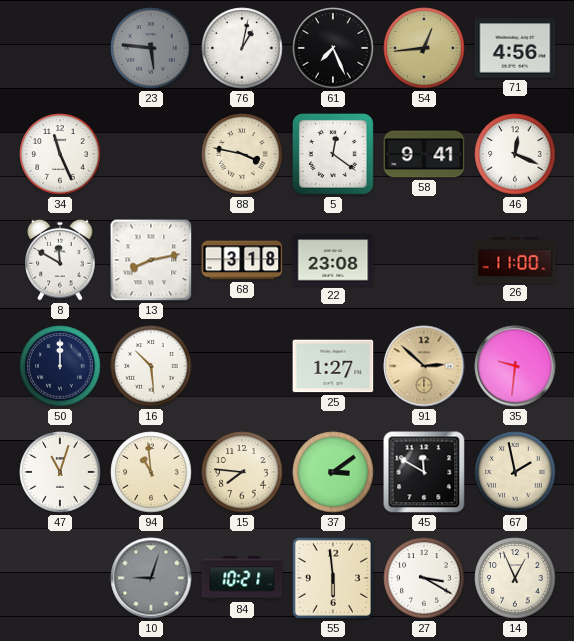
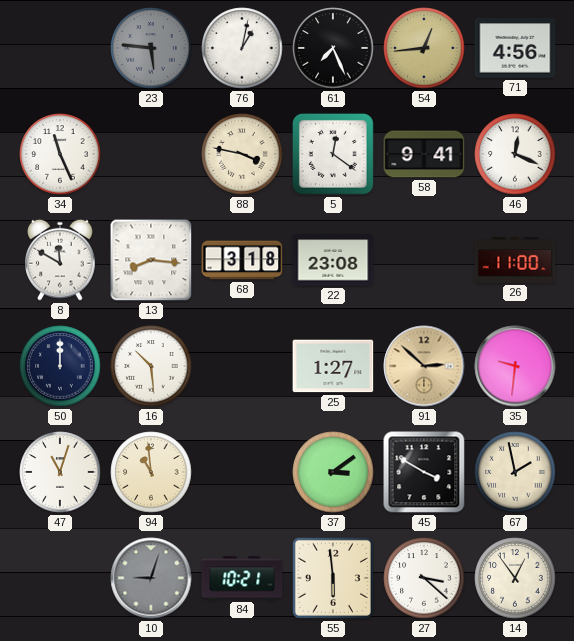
13: 8:13 -> 8:16
15: 7:46 -> none
45: 11:50 -> 3:50
27: 3:20 -> 3:22
14: 12:56 -> 12:54
